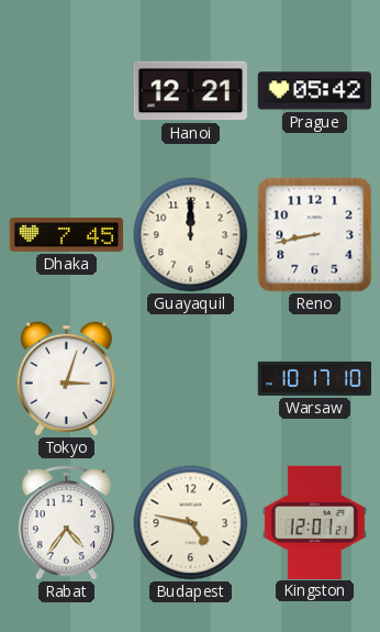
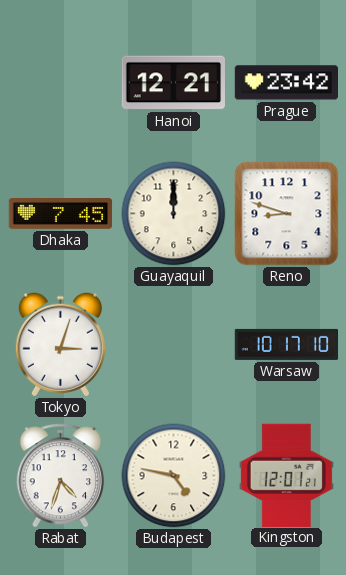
Prague: 05:42 -> 23:42
Reno: 8:43 -> 8:48
Rabat: 4:36 -> 4:33
